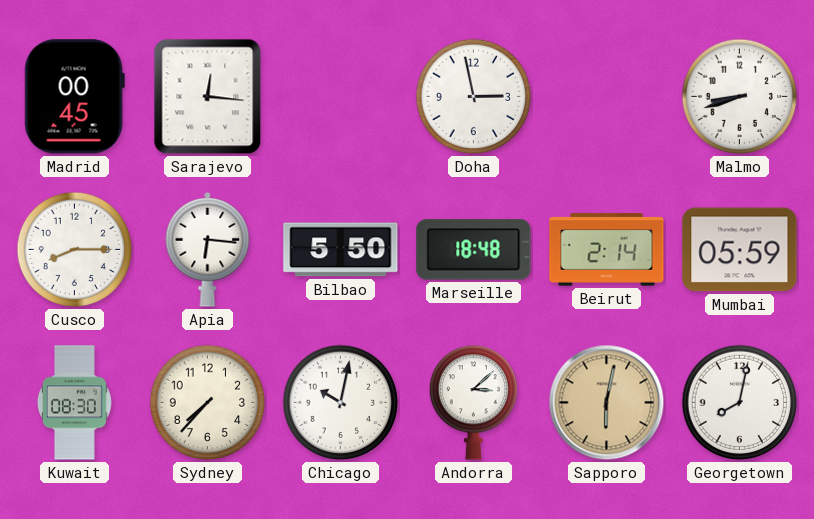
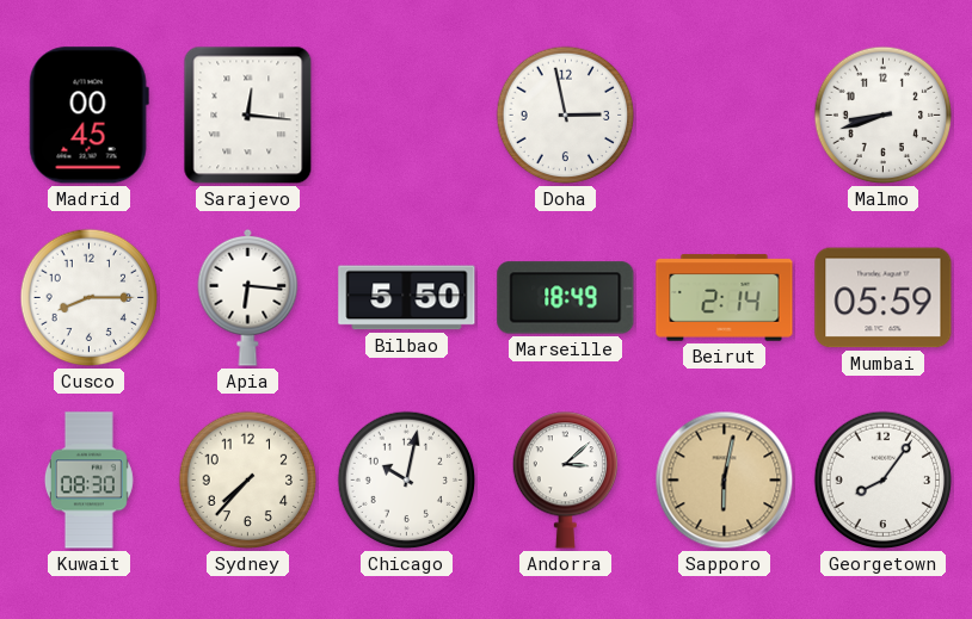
Marseille: 18:48 -> 18:49
Georgetown: 8:02 -> 8:06
